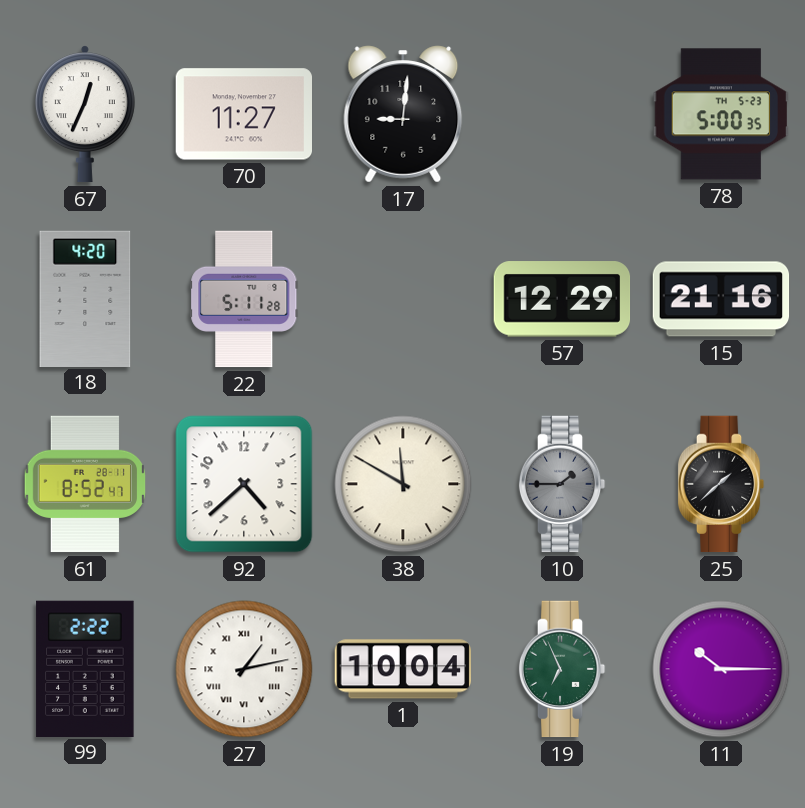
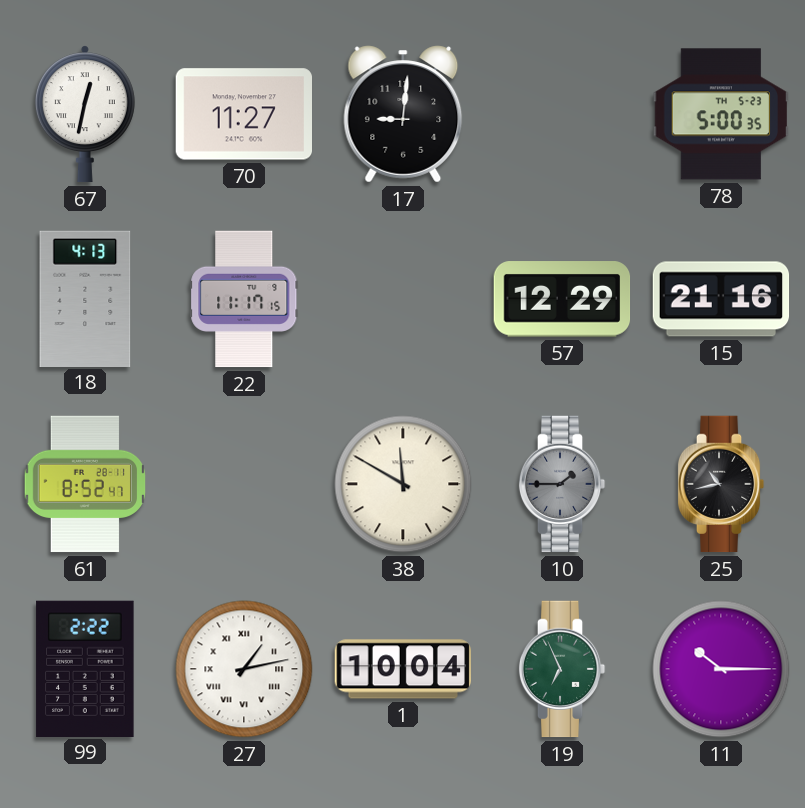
67: 12:34 -> 12:32
18: 4:20 -> 4:13
22: 5:11 -> 11:17
92: 4:38 -> none
25: 1:38 -> 10:43
